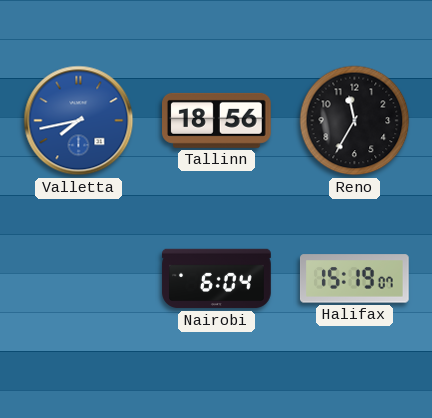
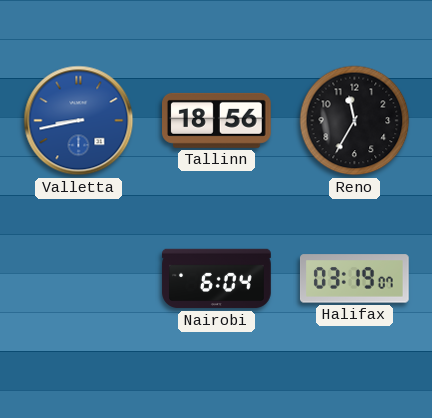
Valletta: 7:43 -> 8:43
Halifax: 15:19 -> 03:19
